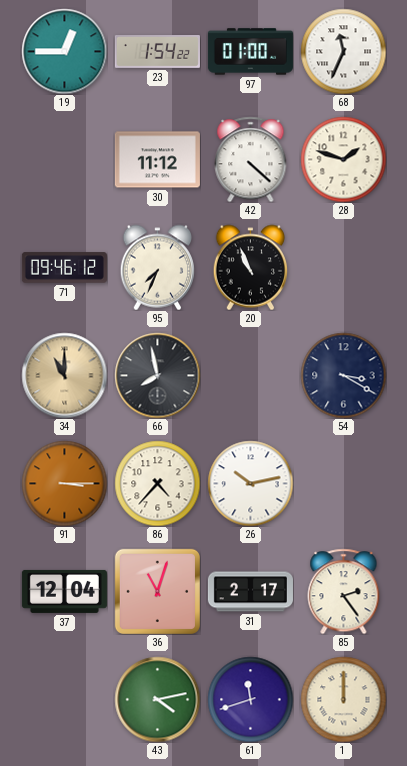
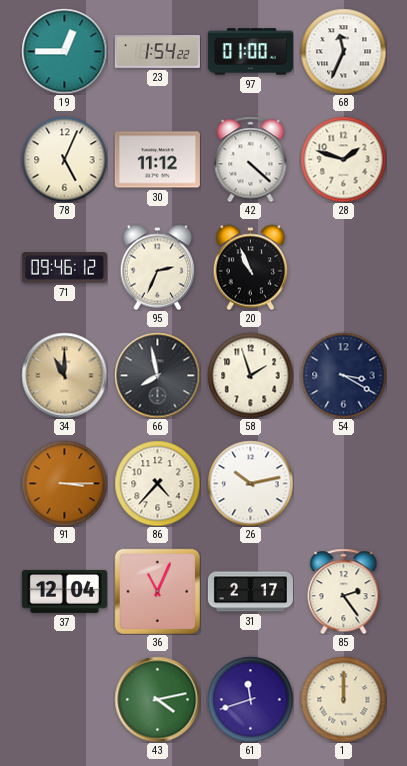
78: none -> 5:04
95: 7:34 -> 2:34
58: none -> 1:57
36: 11:03 -> 11:04
